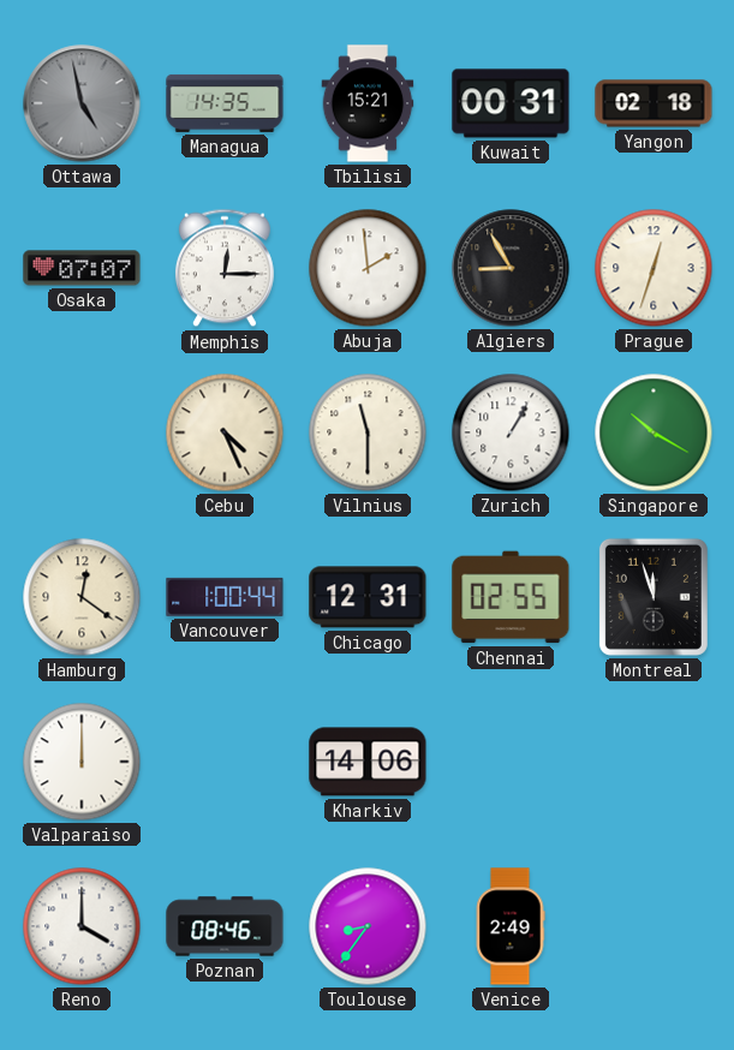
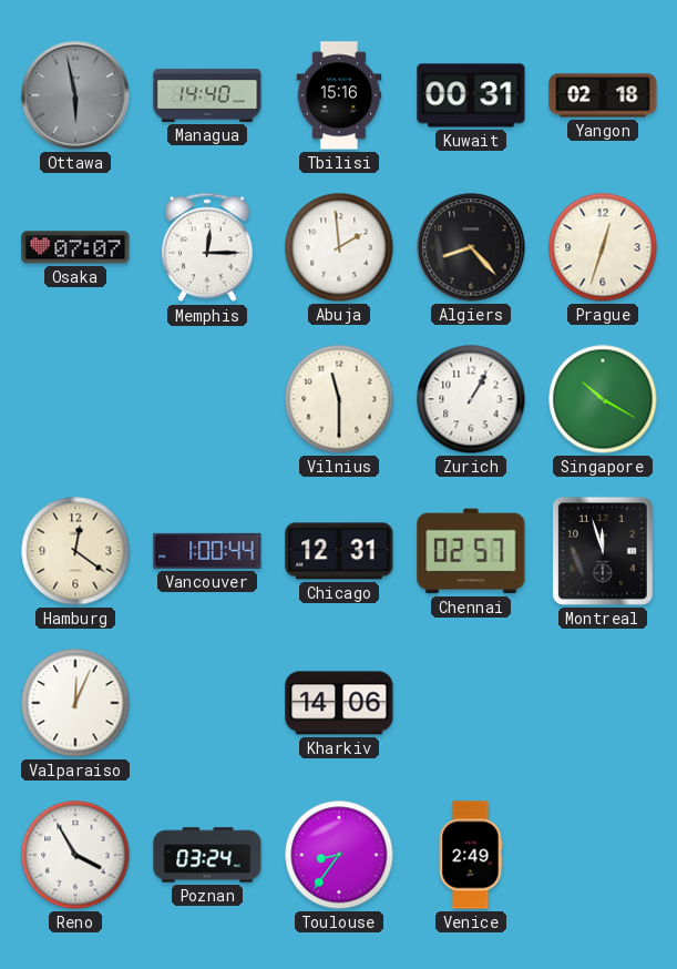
Ottawa: 4:58 -> 5:58
Managua: 14:35 -> 14:40
Tbilisi: 15:21 -> 15:16
Algiers: 8:55 -> 8:23
Cebu: 4:26 -> none
Chennai: 02:55 -> 02:57
Valparaiso: 12:00 -> 12:04
Reno: 4:00 -> 3:55
Poznan: 08:46 -> 03:24
